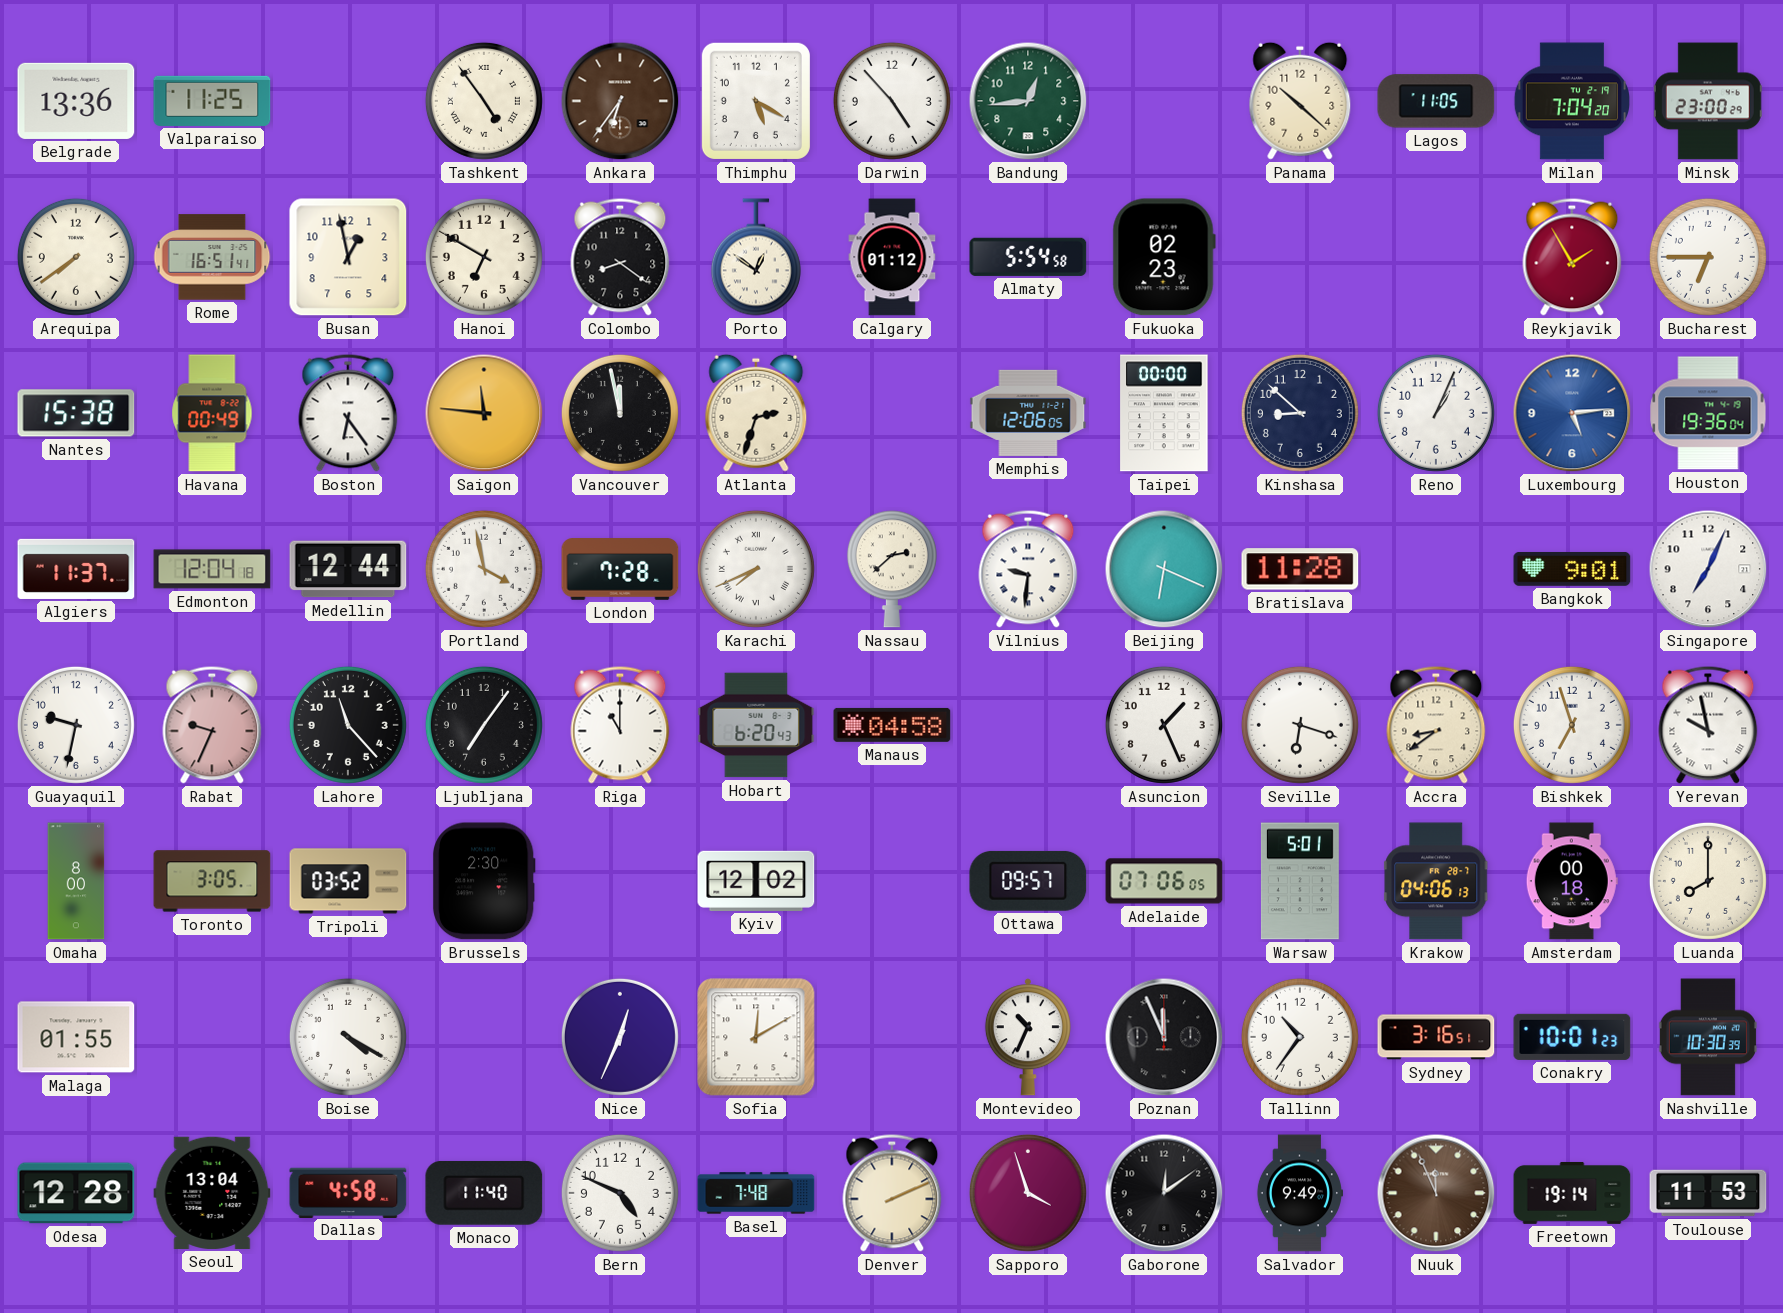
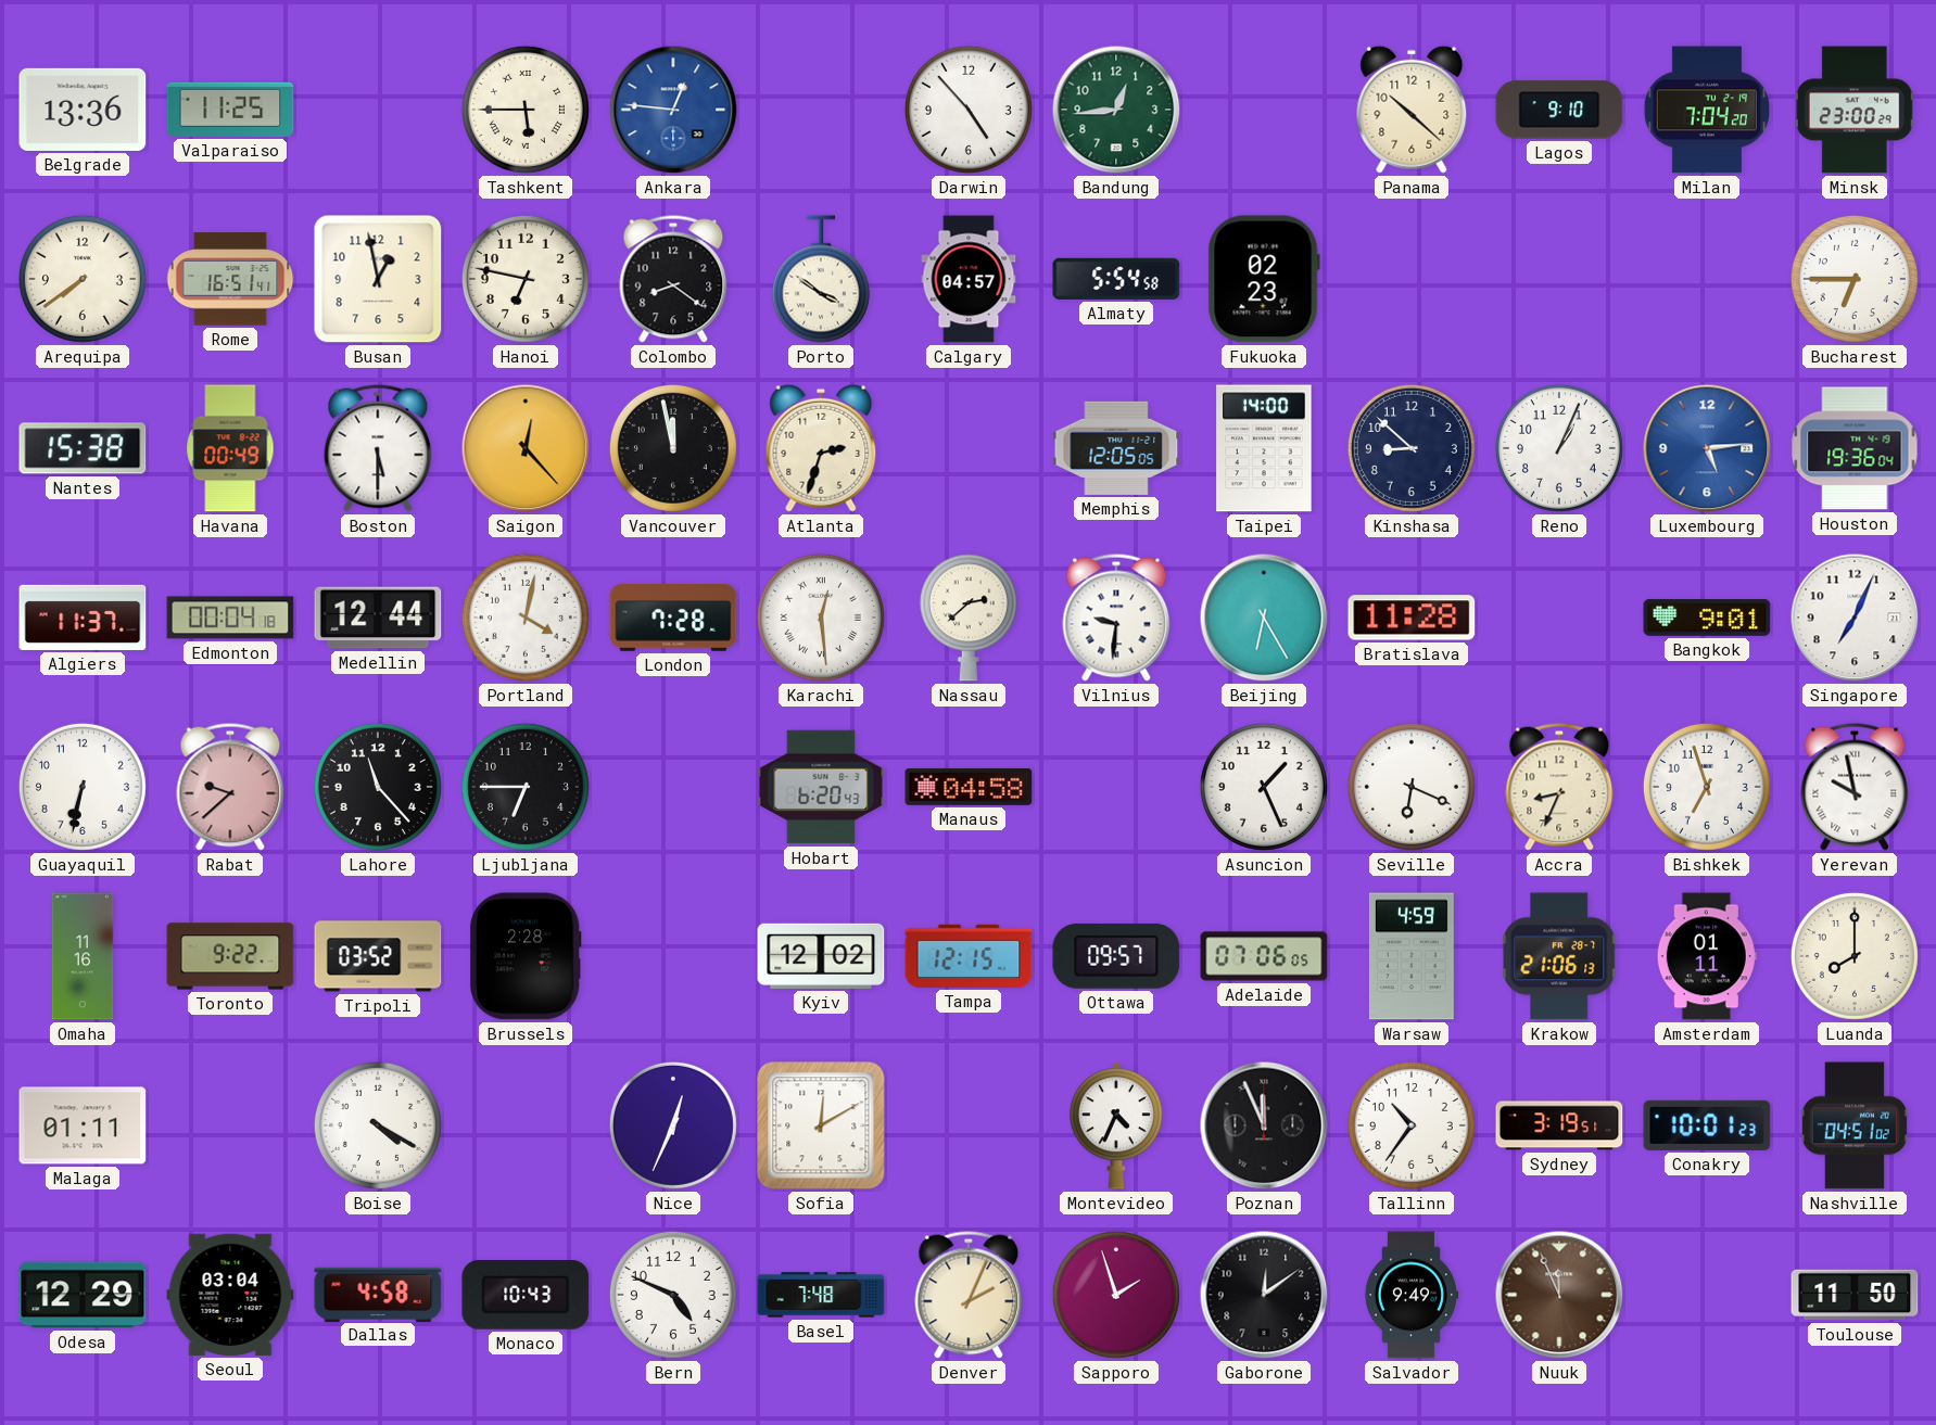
Tashkent: 4:54 -> 5:45
Ankara: 6:36 -> 12:46
Ankara dial: brown -> blue
Thimphu: 5:20 -> none
Lagos: 11:05 -> 9:10
Hanoi: 6:50 -> 6:47
Porto: 12:51 -> 3:51
Calgary: 01:12 -> 04:57
Reykjavik: 1:55 -> none
Boston: 6:24 -> 5:30
Saigon: 11:46 -> 12:23
Memphis: 12:06 -> 12:05
Taipei: 00:00 -> 14:00
Edmonton: 12:04 -> 00:04
Portland: 3:58 -> 4:02
Karachi: 7:41 -> 12:29
Beijing: 6:19 -> 6:25
Guayaquil: 9:32 -> 6:32
Rabat: 9:34 -> 9:38
Ljubljana: 7:06 -> 6:45
Riga: 11:00 -> none
Seville: 6:18 -> 6:19
Accra: 8:39 -> 8:34
Omaha: 8:00 -> 11:16
Toronto: 3:05 -> 9:22
Brussels: 2:30 -> 2:28
Tampa: none -> 12:15
Warsaw: 5:01 -> 4:59
Krakow: 04:06 -> 21:06
Amsterdam: 00:18 -> 01:11
Malaga: 01:55 -> 01:11
Montevideo: 10:34 -> 4:34
Sydney: 3:16 -> 3:19
Nashville: 10:30 -> 04:51
Odesa: 12:28 -> 12:29
Seoul: 13:04 -> 03:04
Monaco: 11:40 -> 10:43
Denver: 2:11 -> 2:04
Sapporo: 3:57 -> 1:57
Freetown: 19:14 -> none
Toulouse: 11:53 -> 11:50
